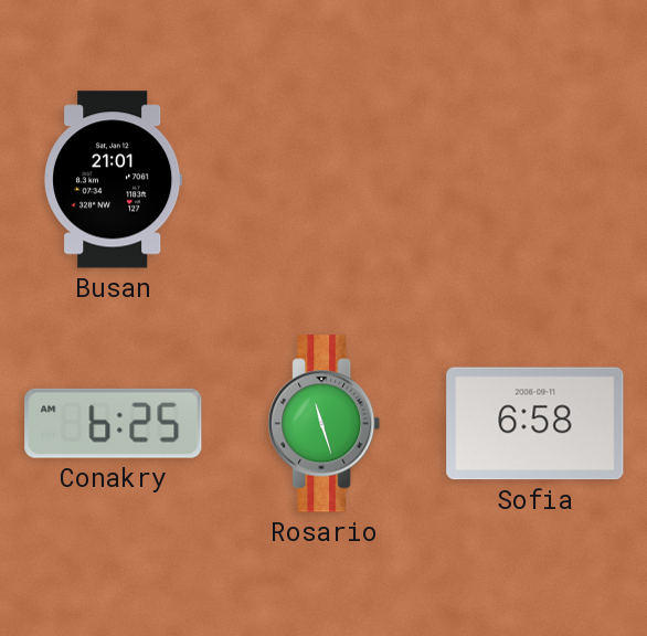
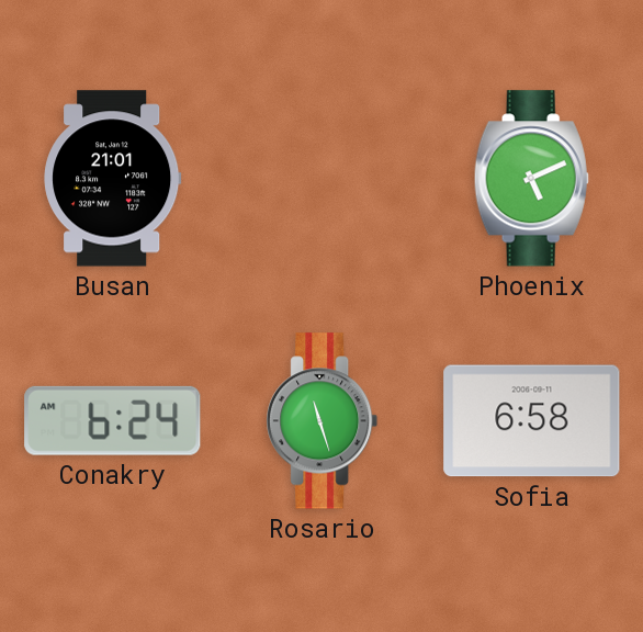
Phoenix: none -> 5:11
Conakry: 6:25 -> 6:24
